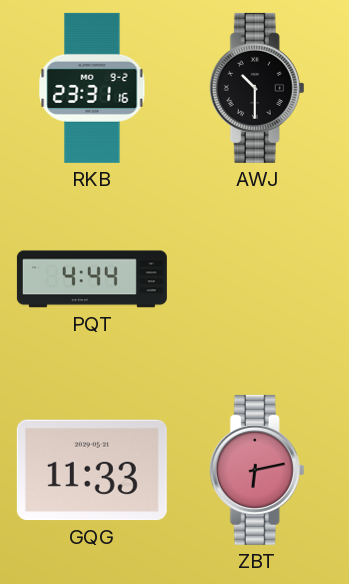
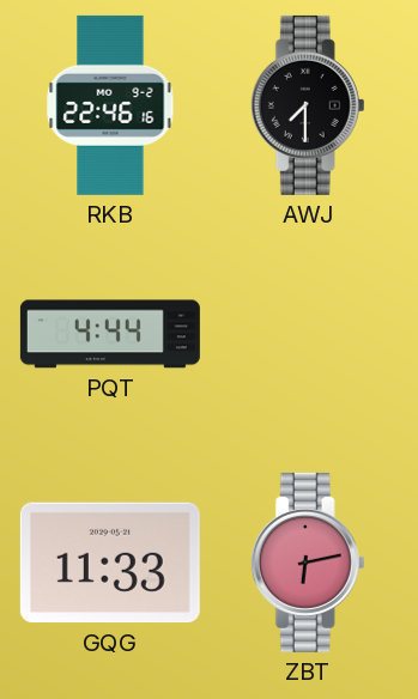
RKB: 23:31 -> 22:46
AWJ: 10:30 -> 7:30
